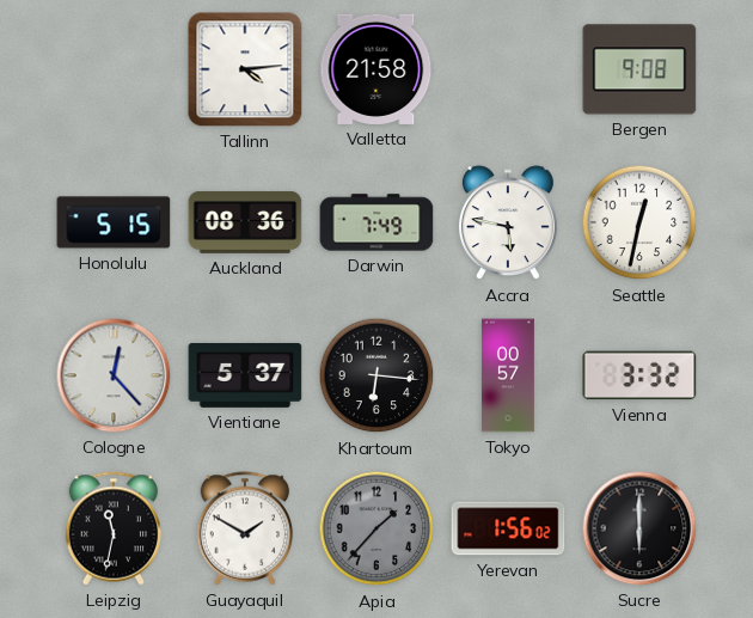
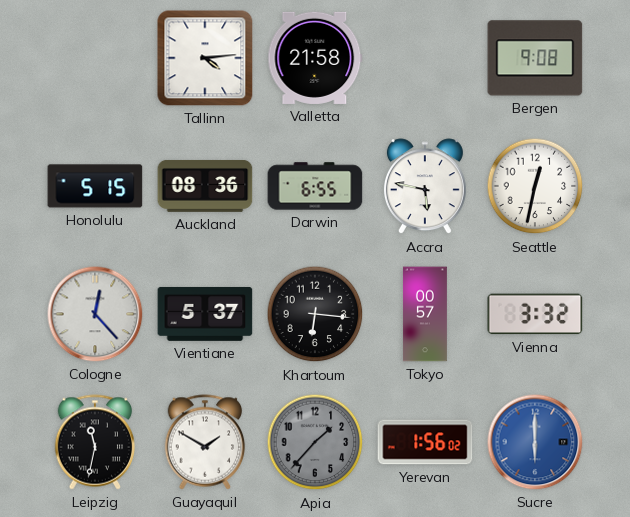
Darwin: 7:49 -> 6:55
Sucre dial: black -> blue
